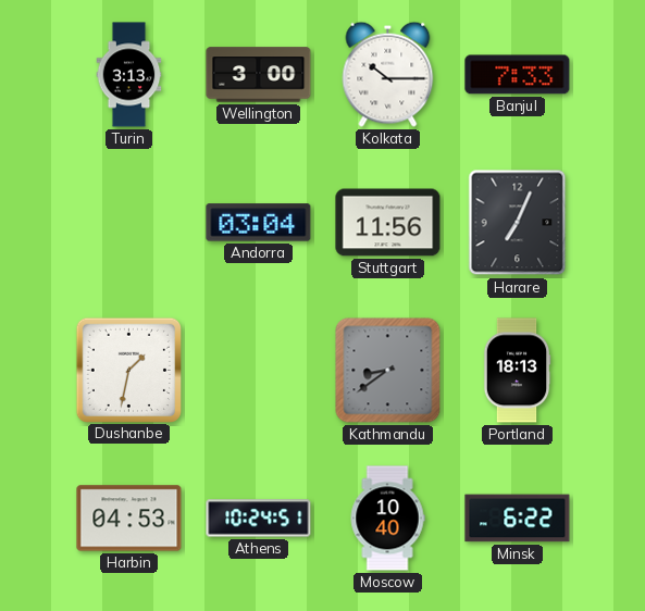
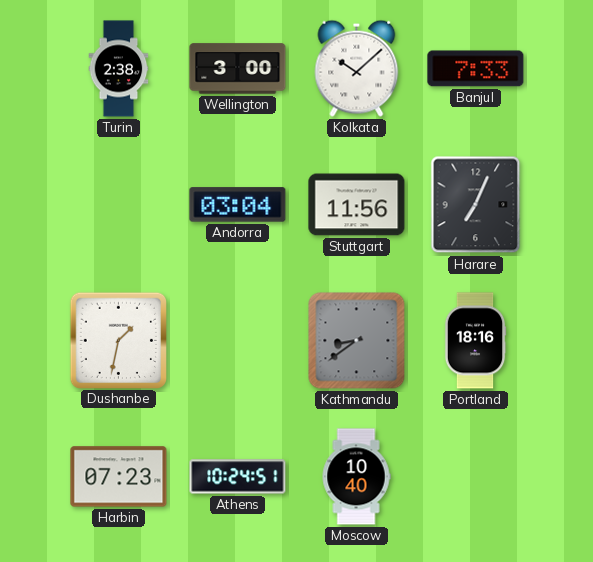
Turin: 3:13 -> 2:38
Kolkata: 10:15 -> 10:08
Portland: 18:13 -> 18:16
Harbin: 04:53 -> 07:23
Minsk: 6:22 -> none
